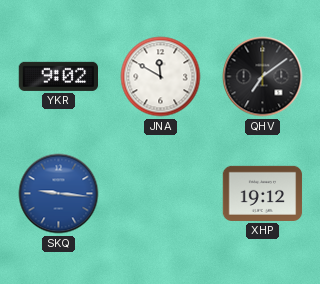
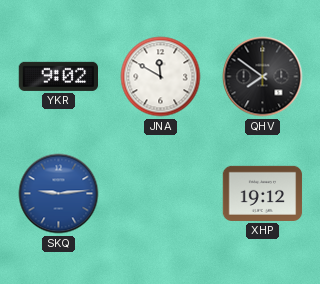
QHV: 7:09 -> 7:51
SKQ: 9:16 -> 9:14
